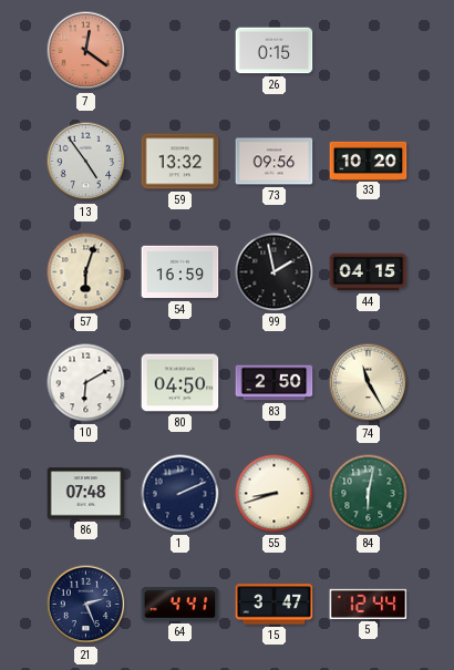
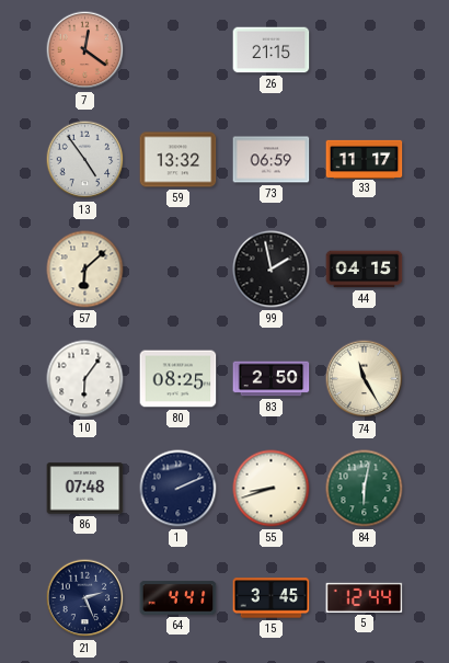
26: 0:15 -> 21:15
73: 09:56 -> 06:59
33: 10:20 -> 11:17
57: 6:03 -> 6:08
54: 16:59 -> none
10: 6:10 -> 6:06
80: 04:50 -> 08:25
15: 3:47 -> 3:45
